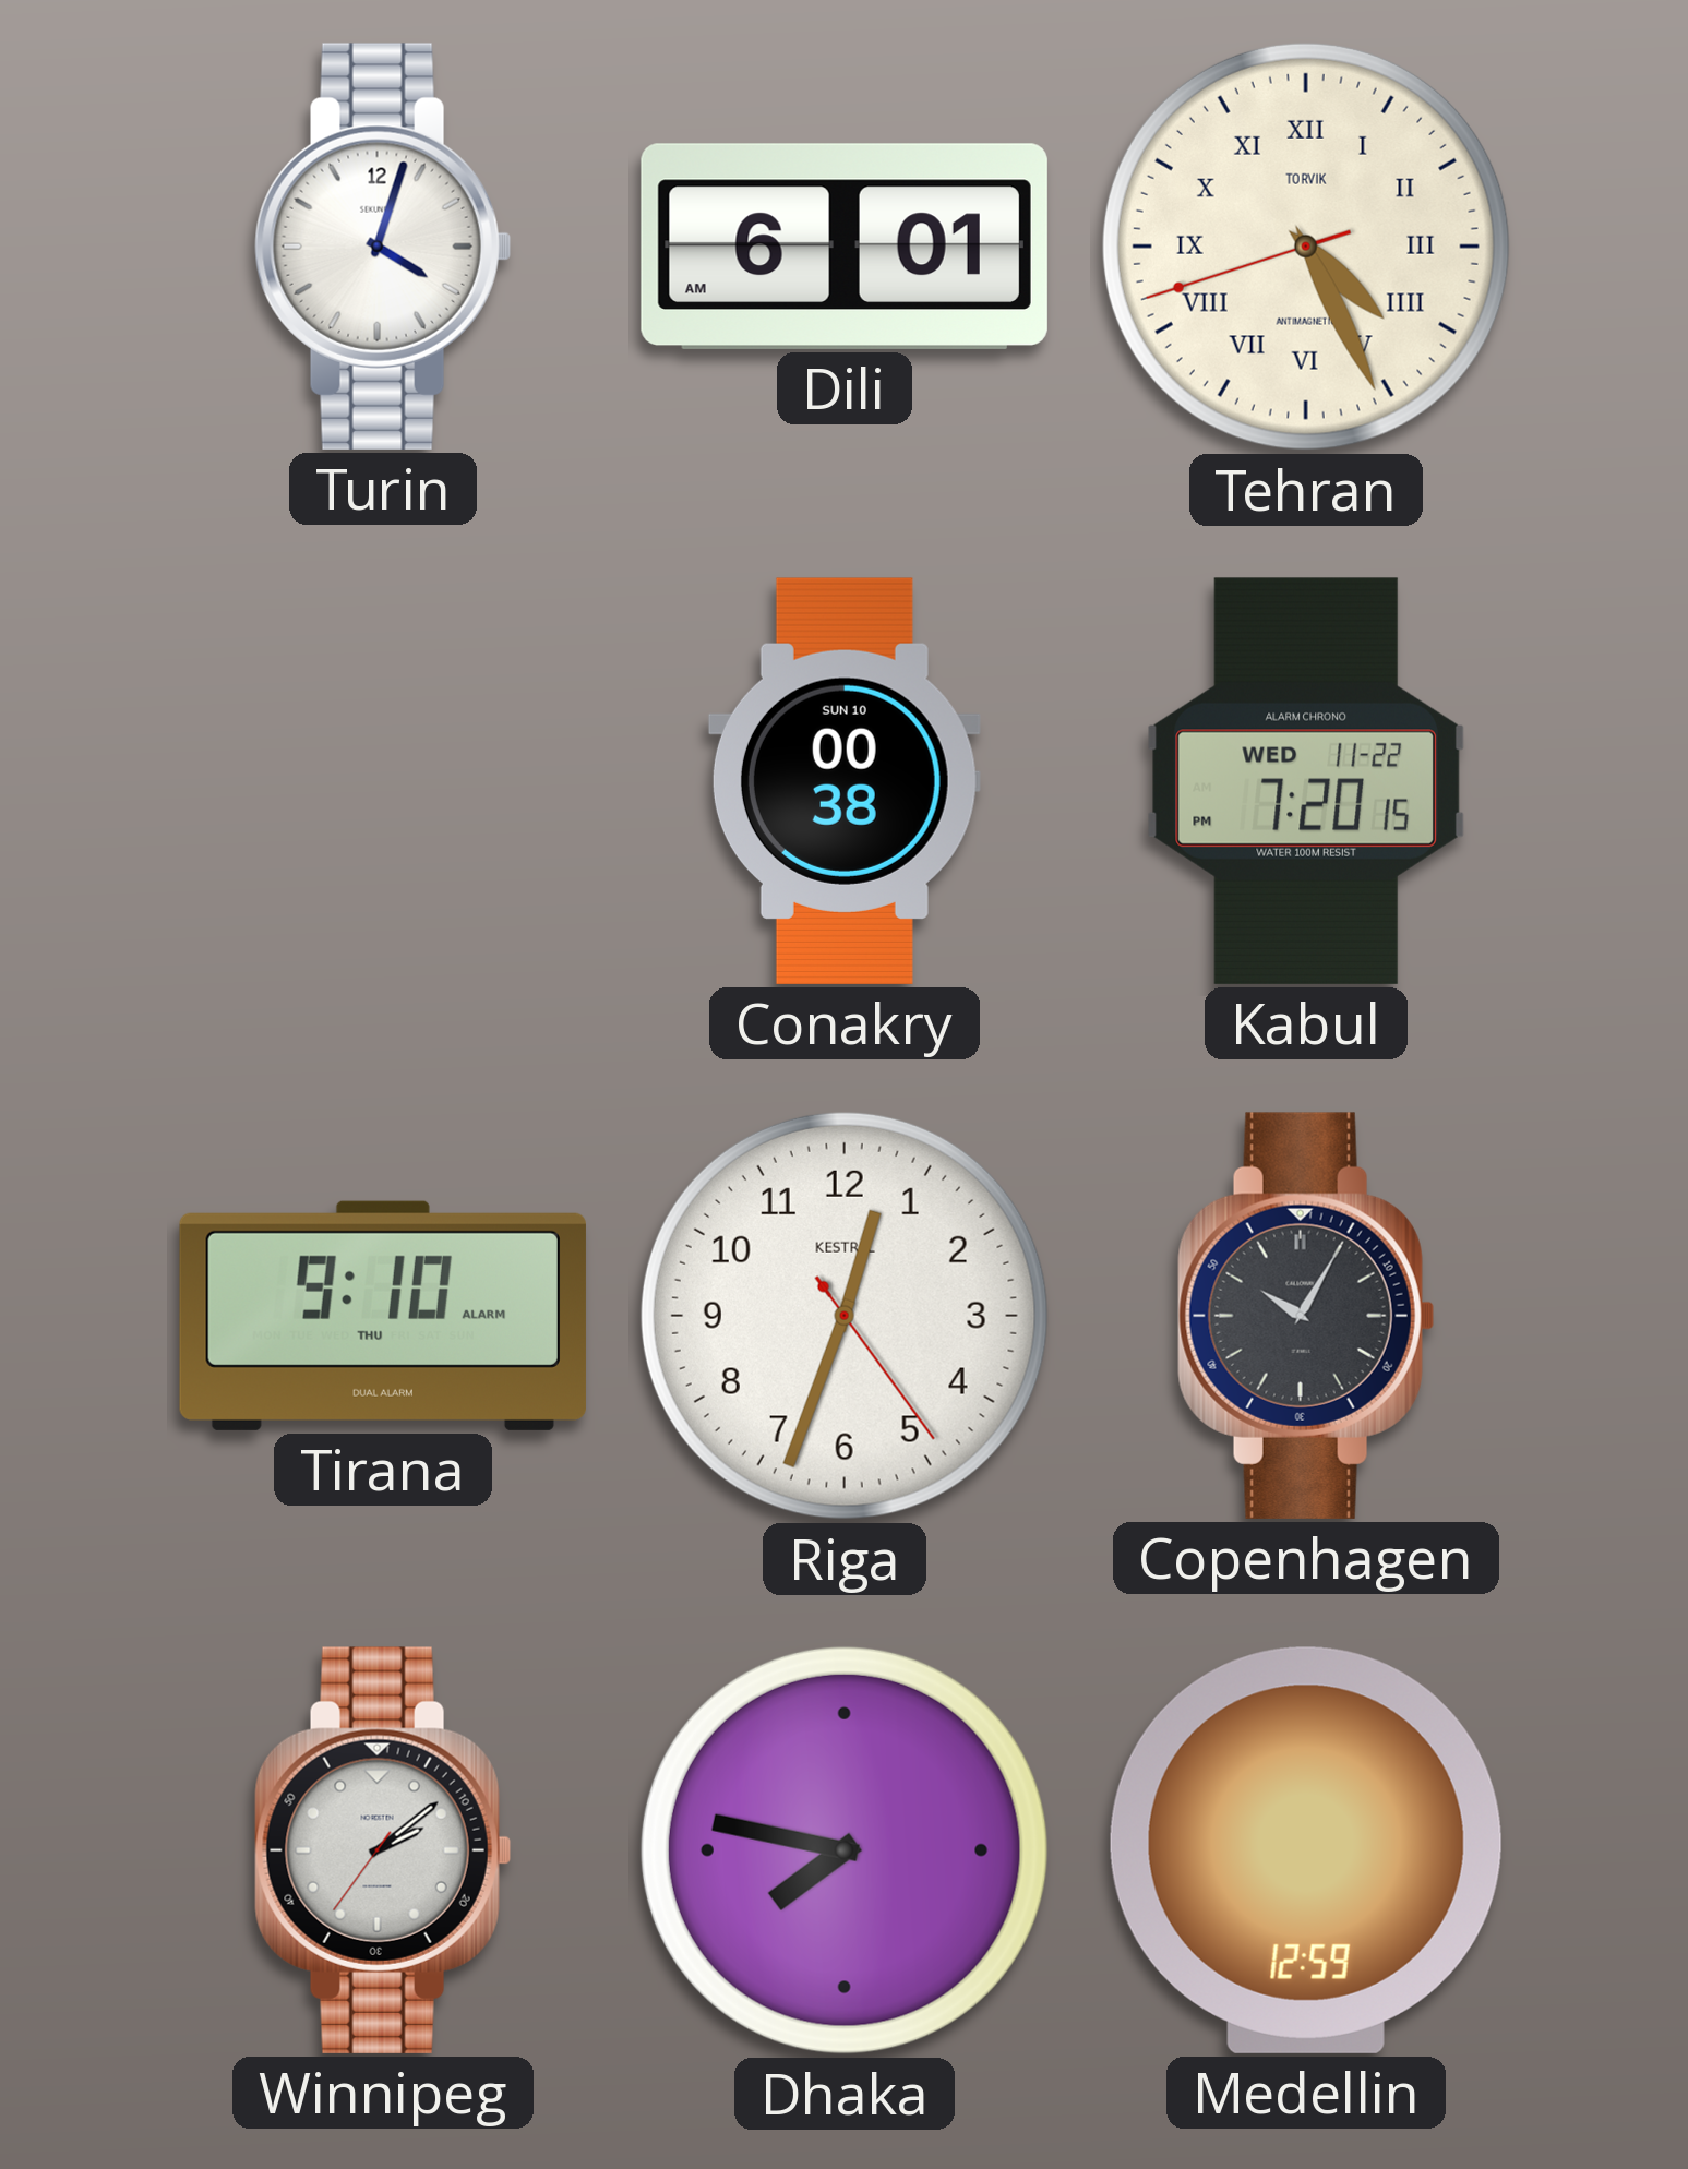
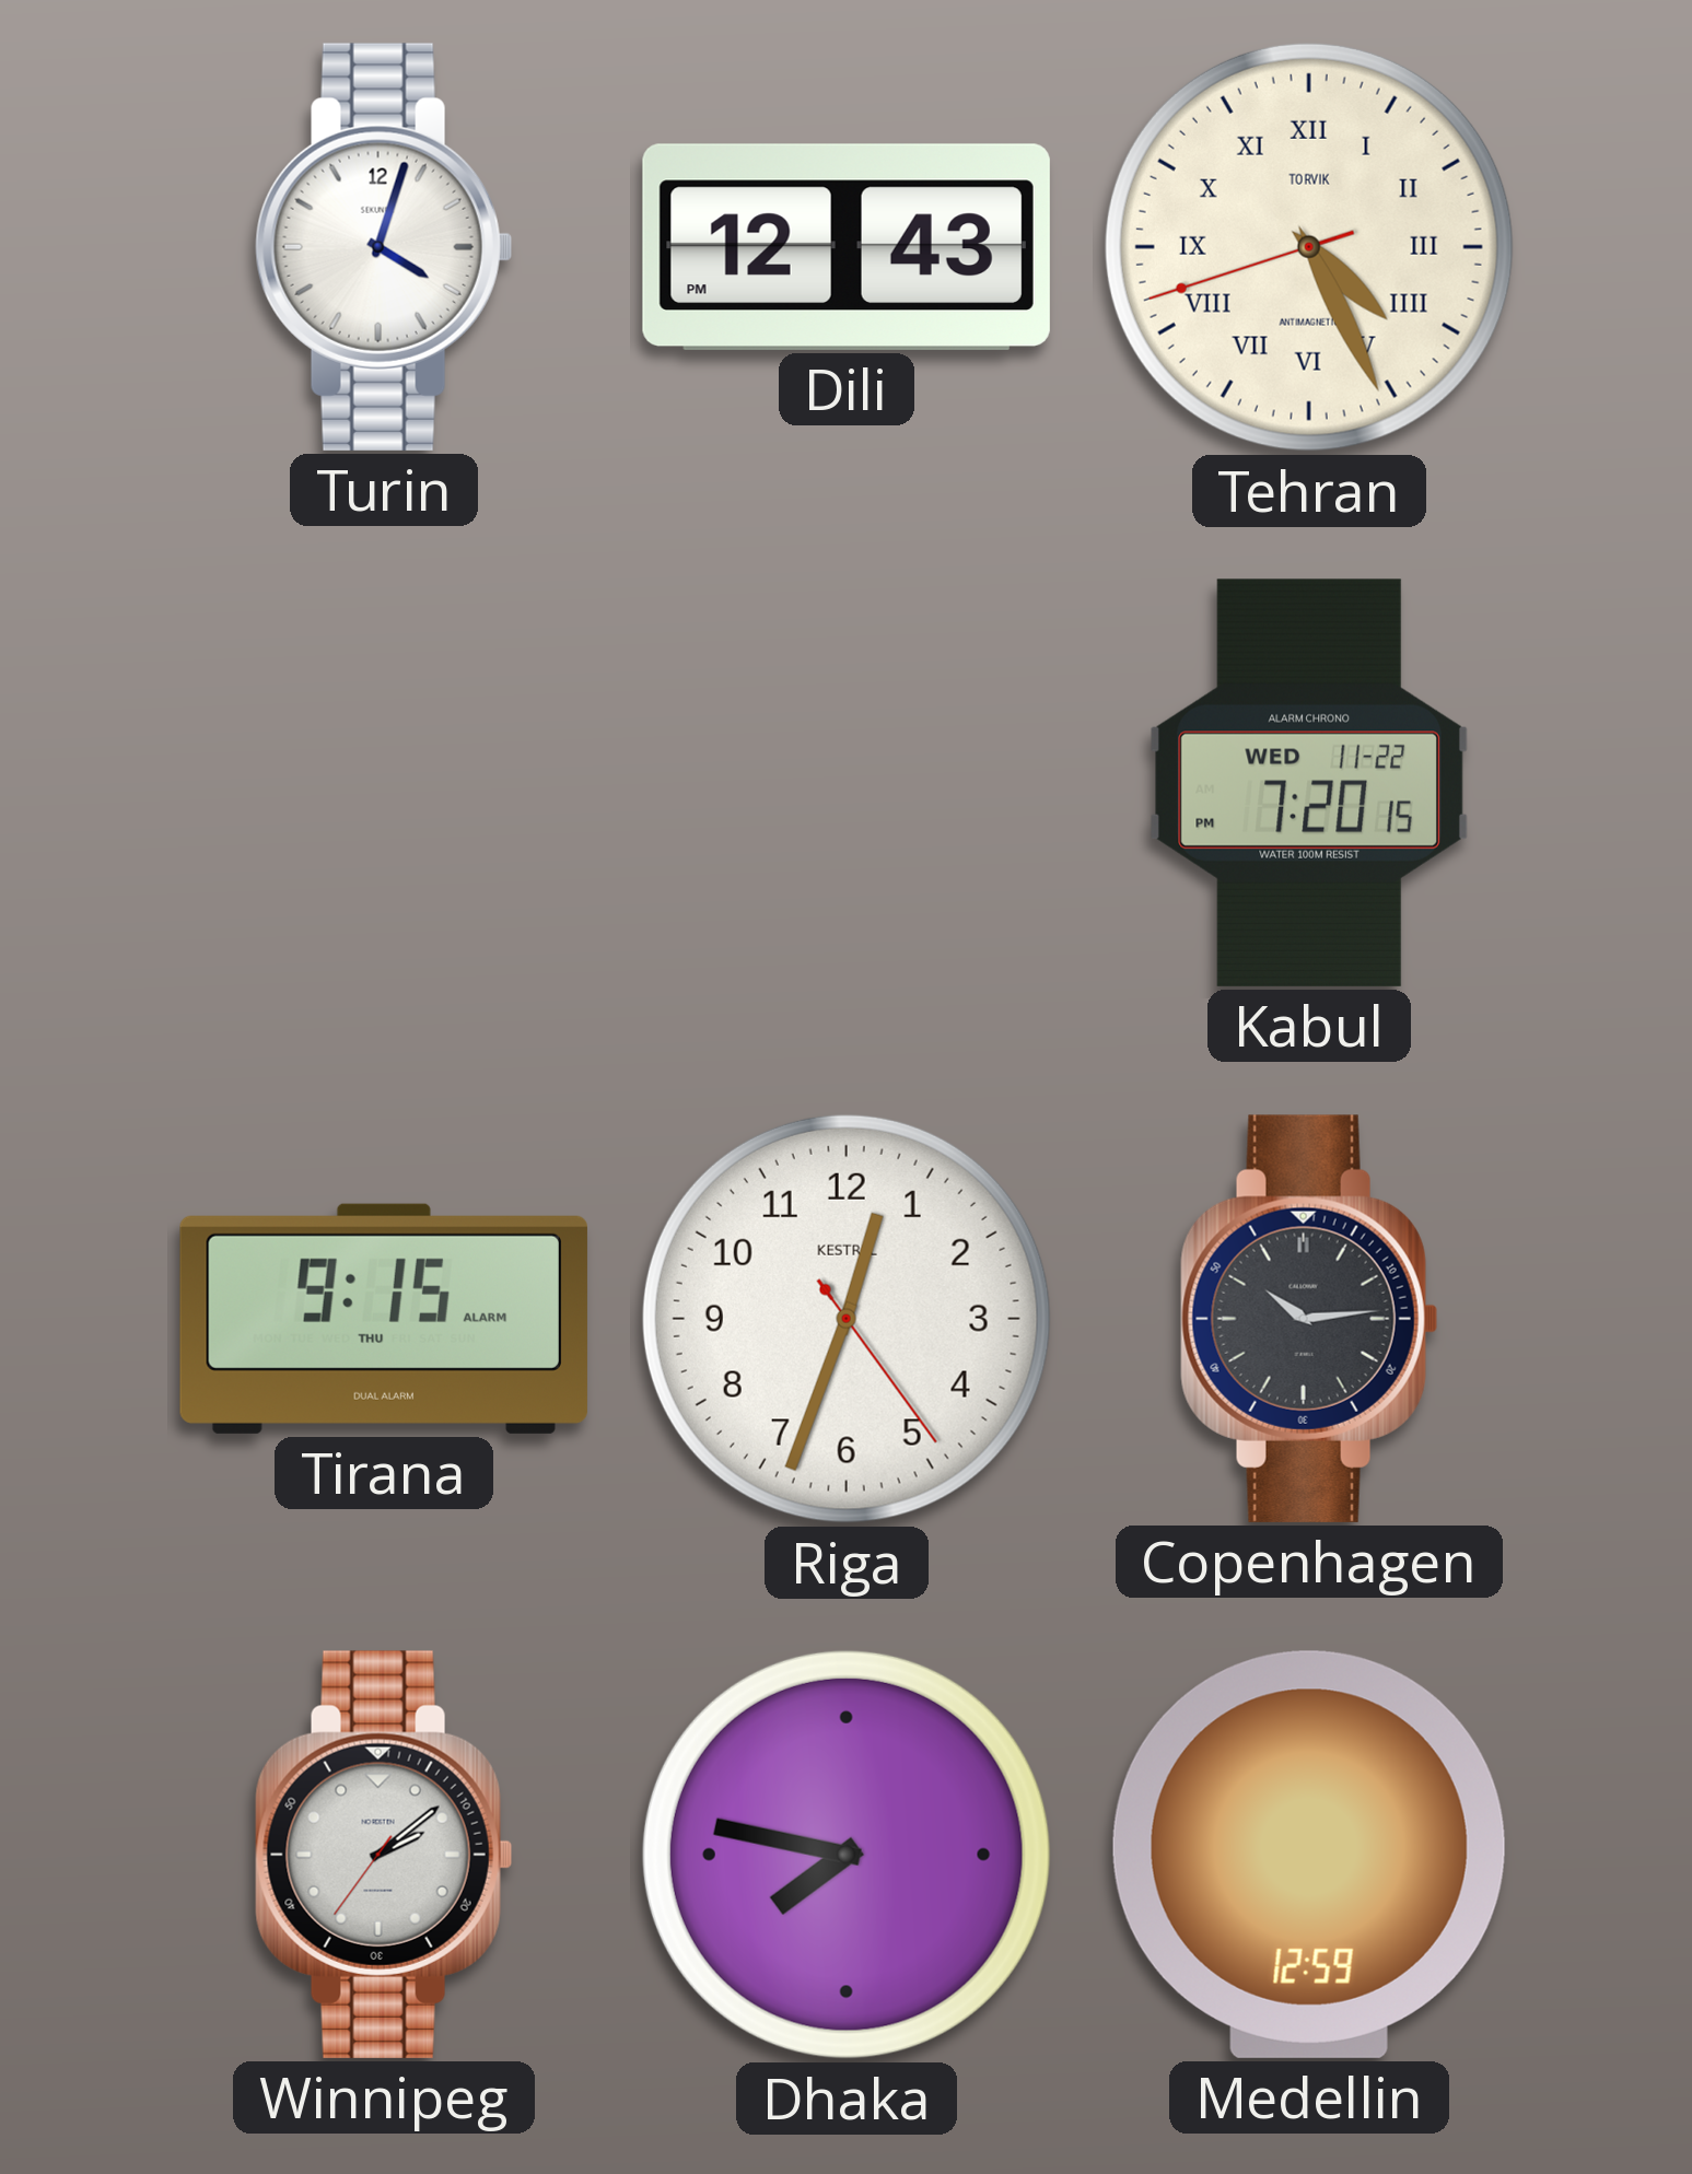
Dili: 6:01 -> 12:43
Conakry: 00:38 -> none
Tirana: 9:10 -> 9:15
Copenhagen: 10:05 -> 10:14
